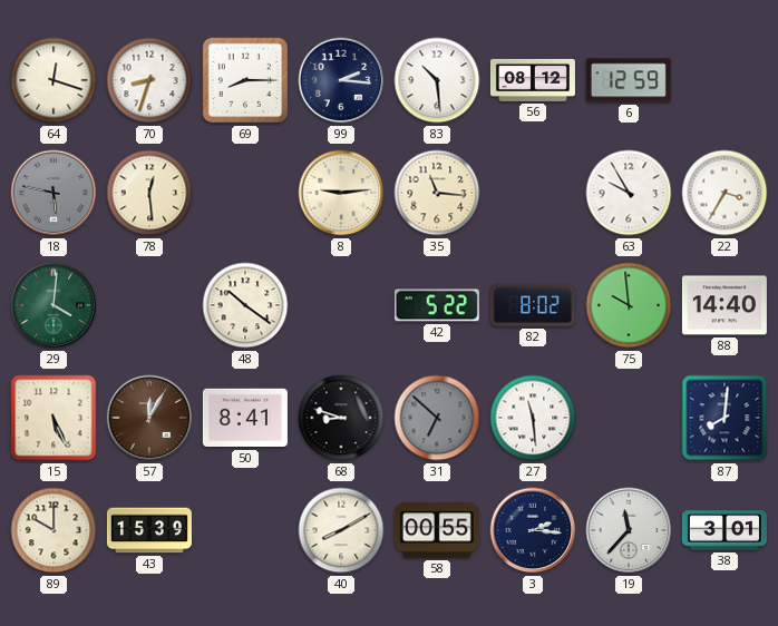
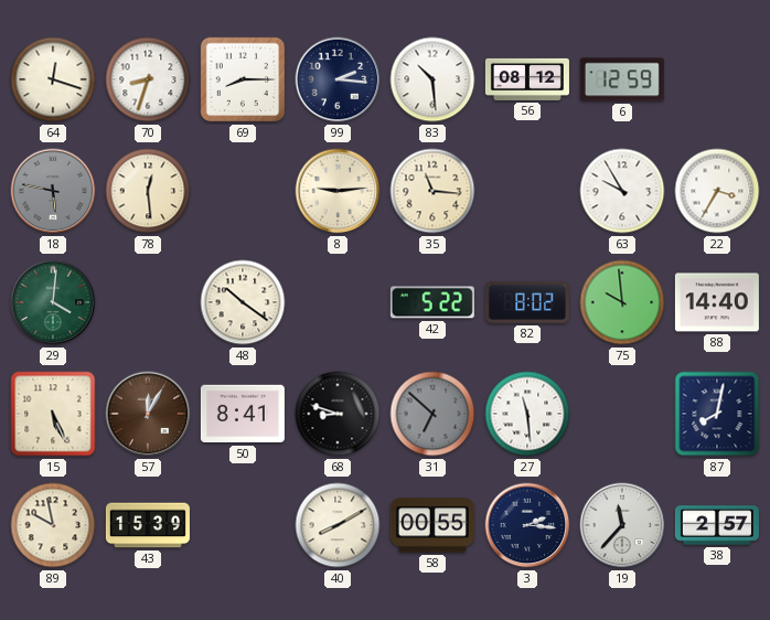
87: 8:01 -> 8:02
89: 10:00 -> 9:58
38: 3:01 -> 2:57
